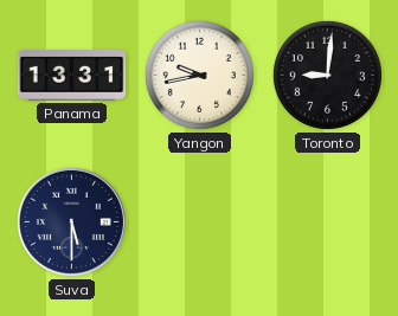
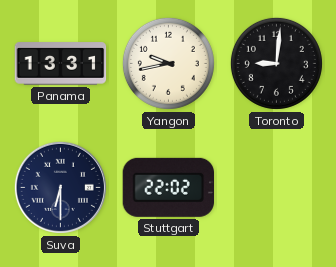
Suva: 5:30 -> 6:30
Stuttgart: none -> 22:02
